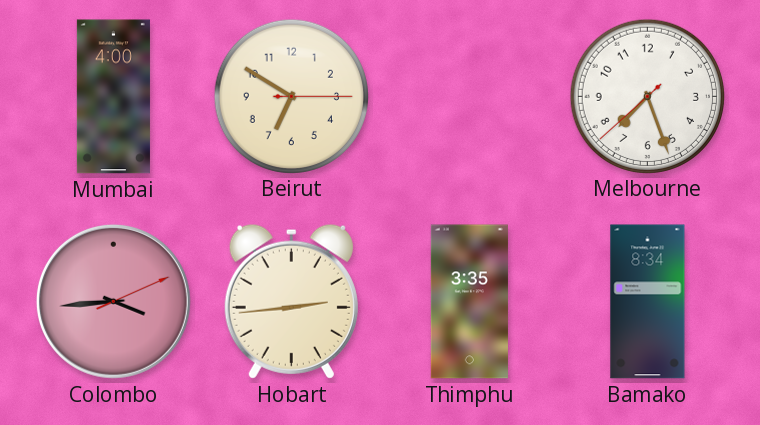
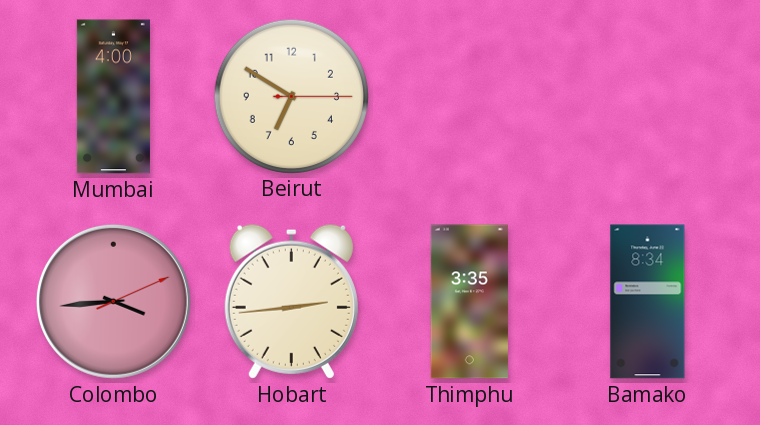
Melbourne: 7:26 -> none
